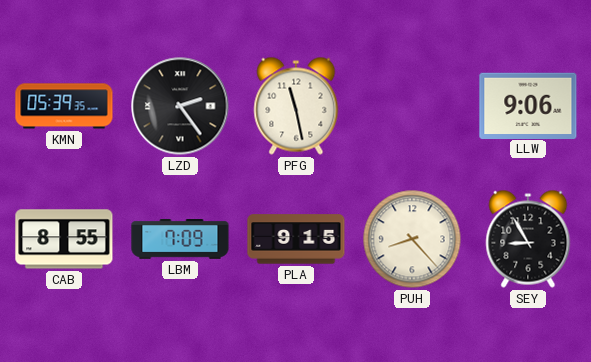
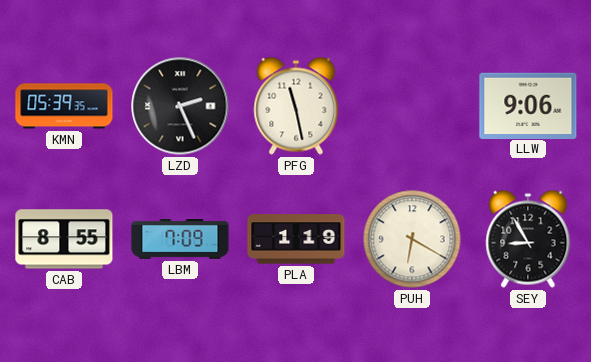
LZD: 2:24 -> 2:26
PLA: 9:15 -> 1:19
PUH: 8:23 -> 6:20
